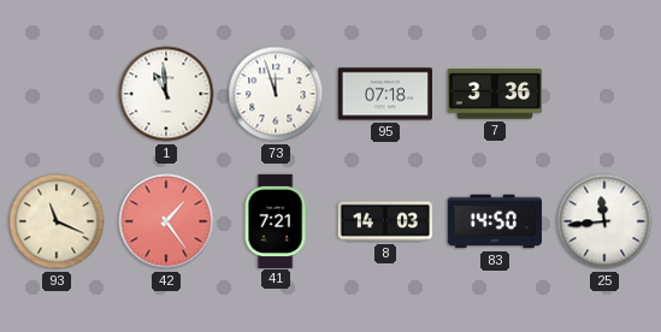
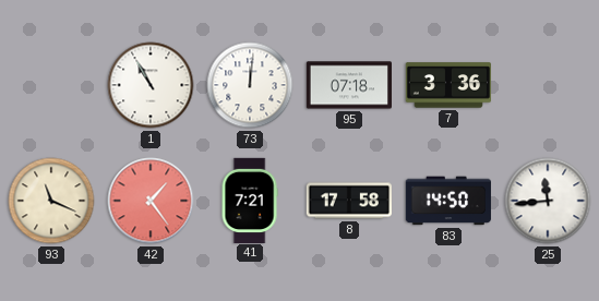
1: 10:59 -> 10:55
73: 11:57 -> 12:01
8: 14:03 -> 17:58
